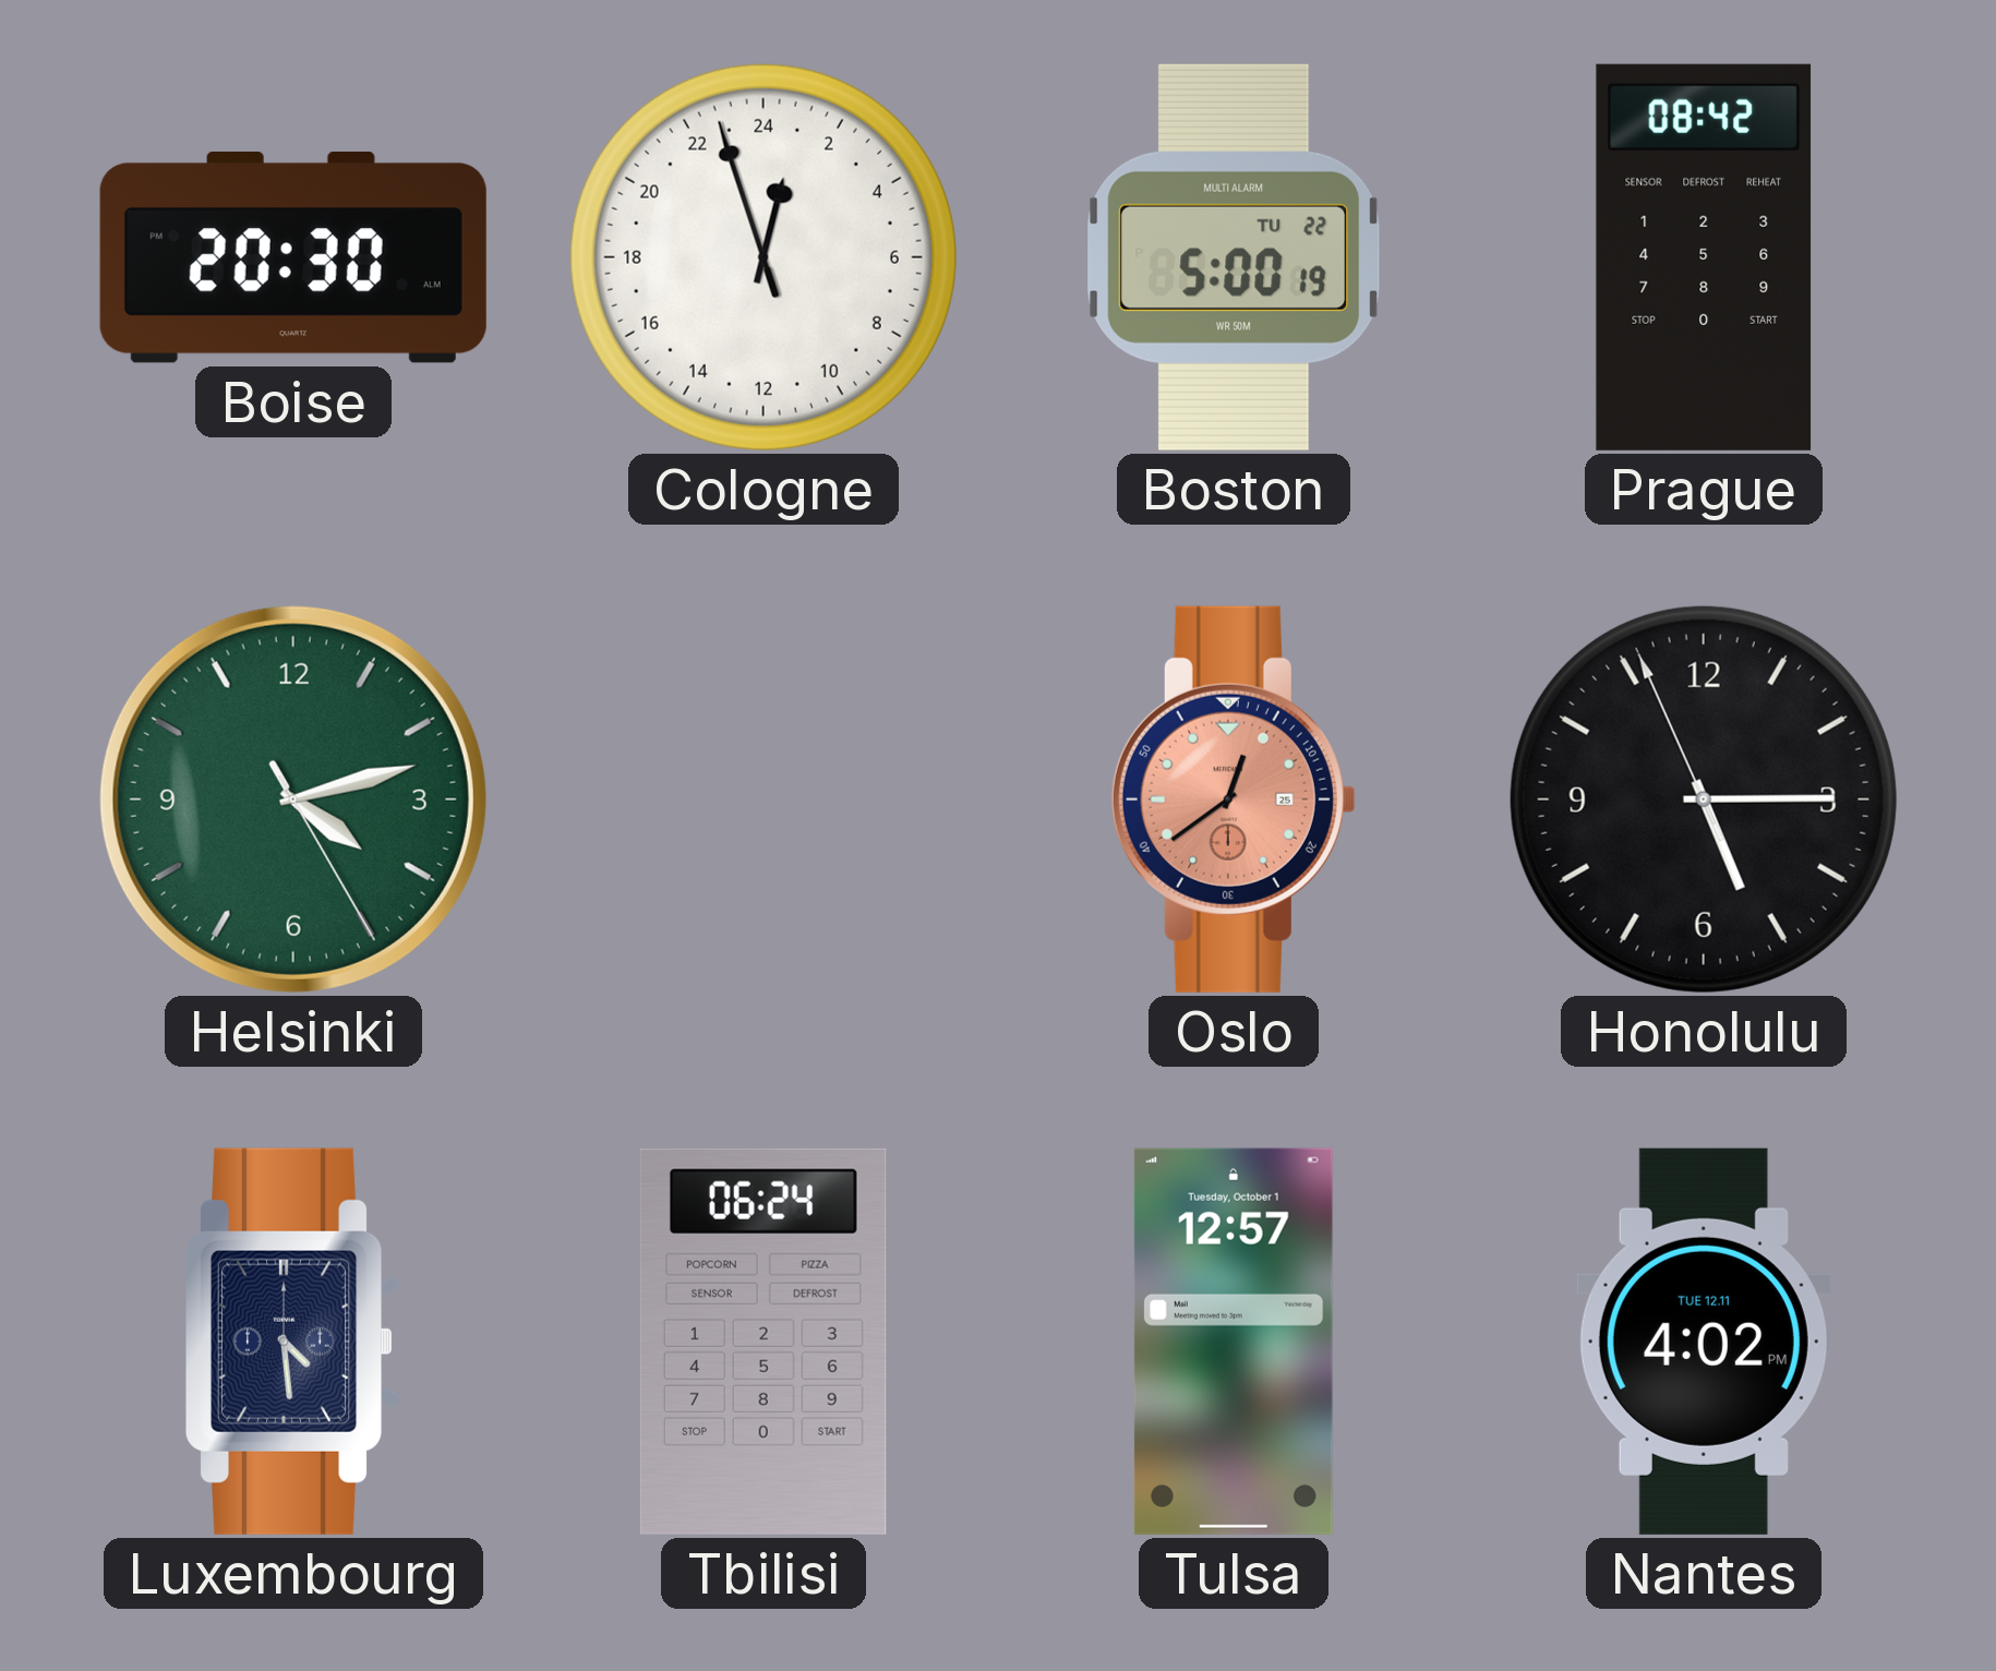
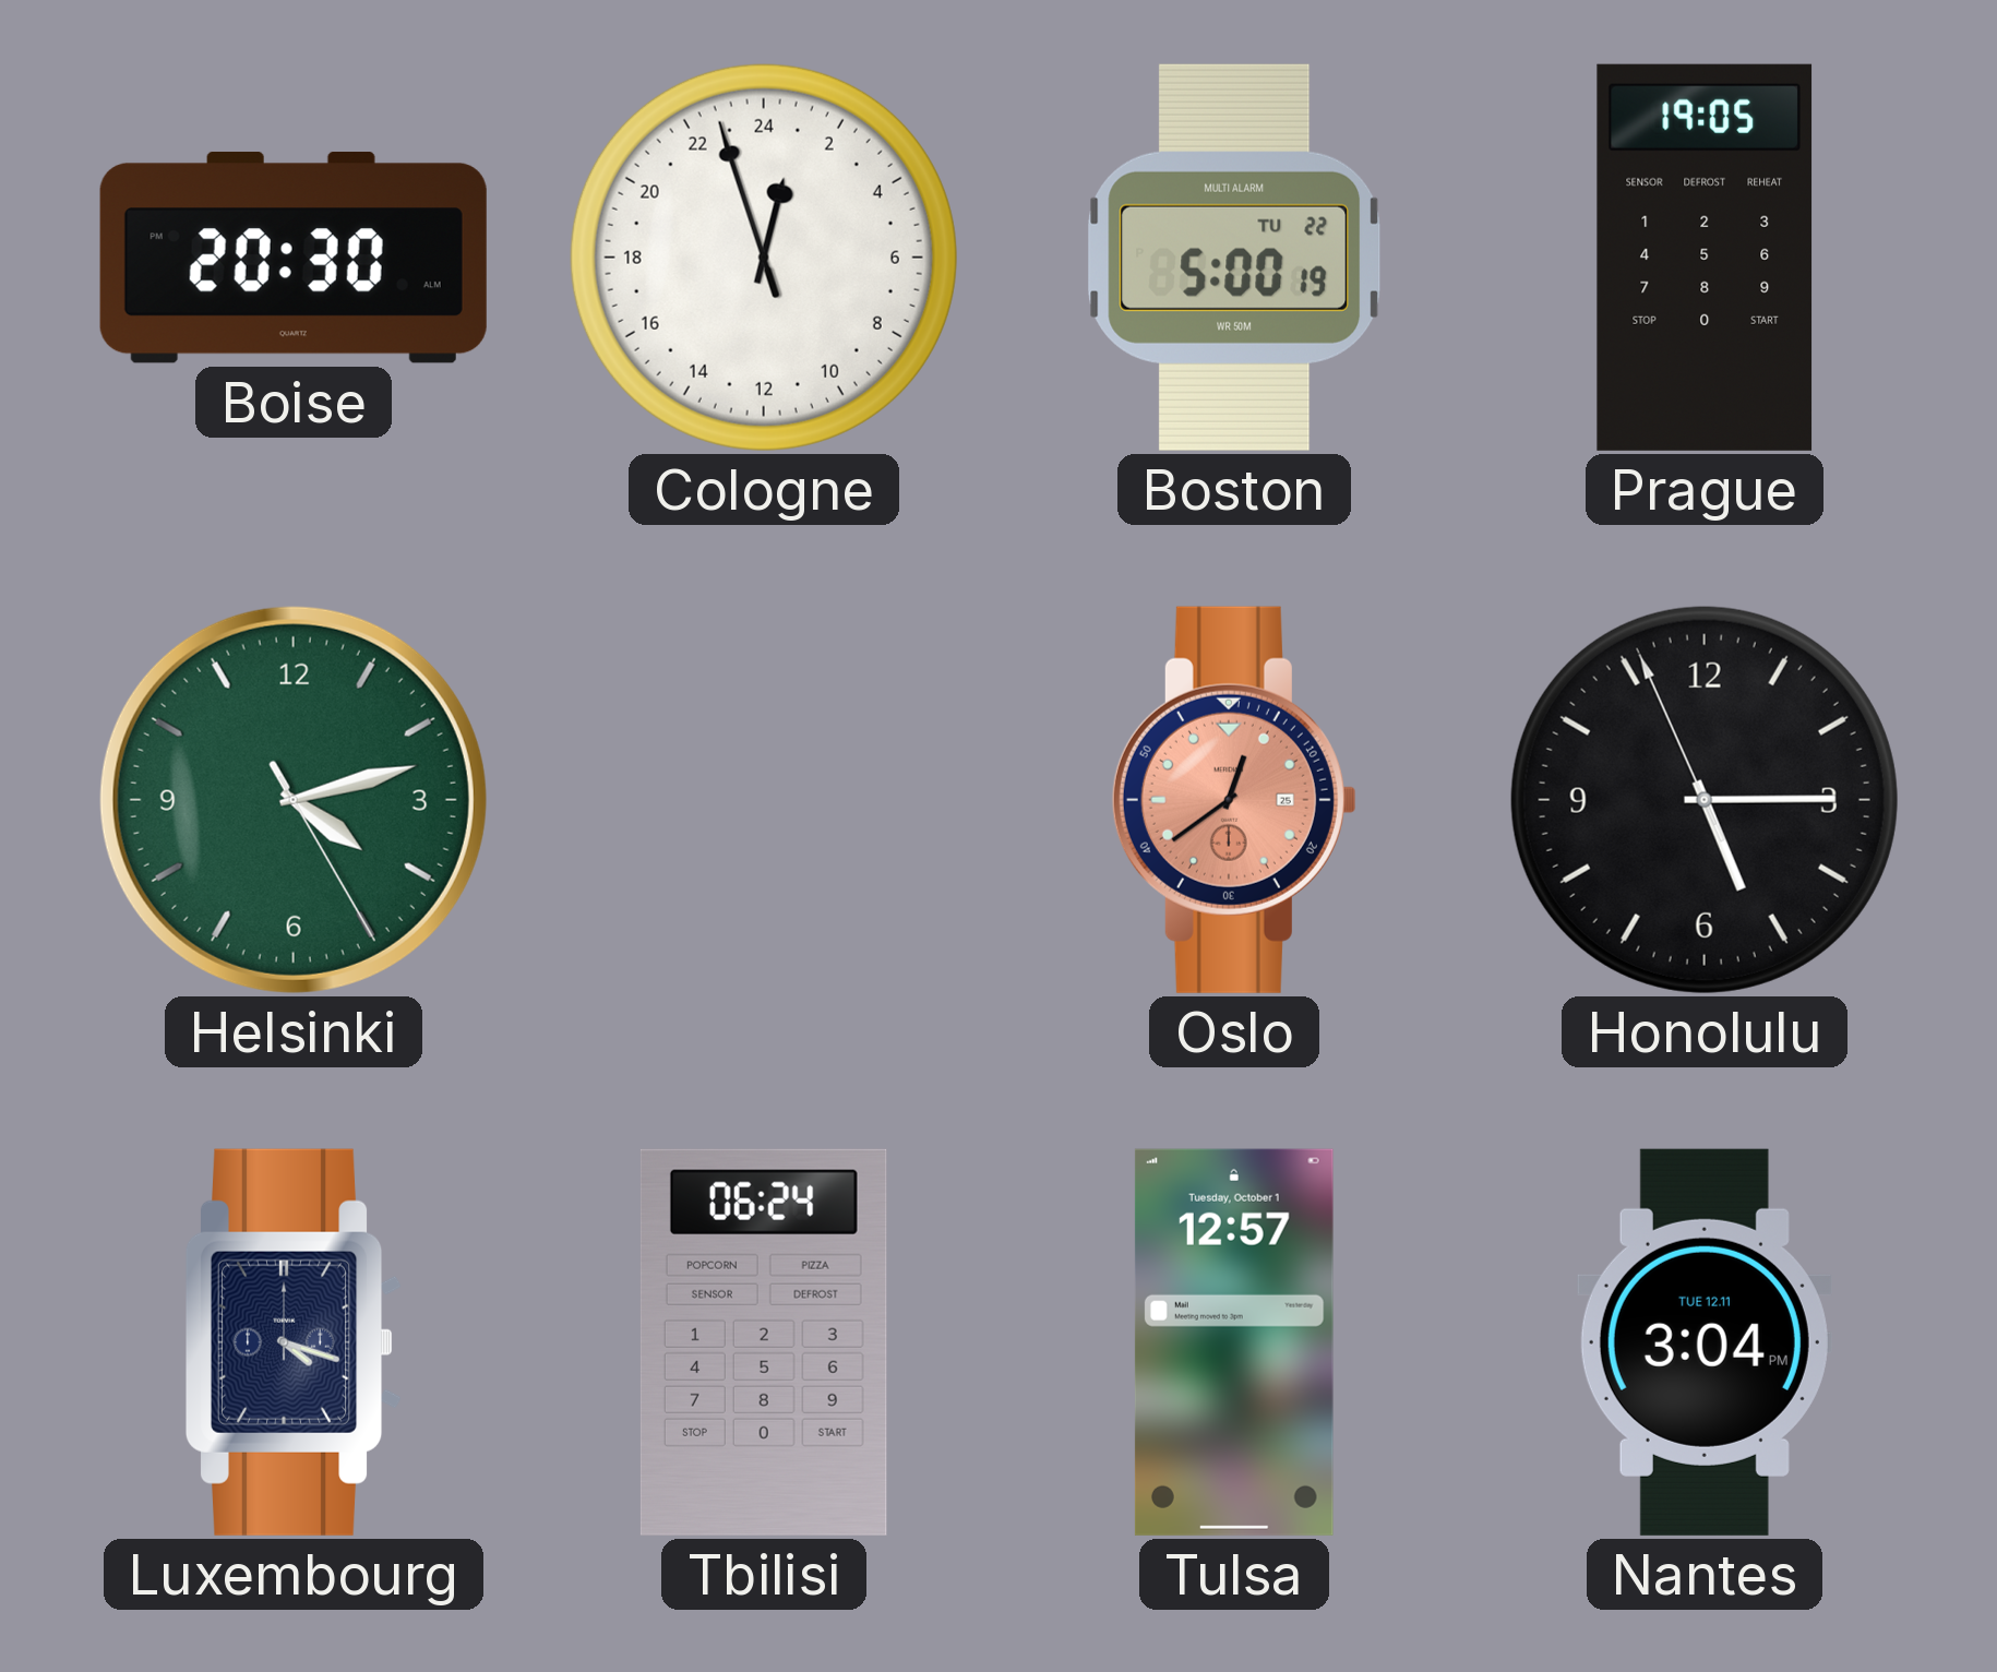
Prague: 08:42 -> 19:05
Luxembourg: 4:29 -> 4:18
Nantes: 4:02 -> 3:04
